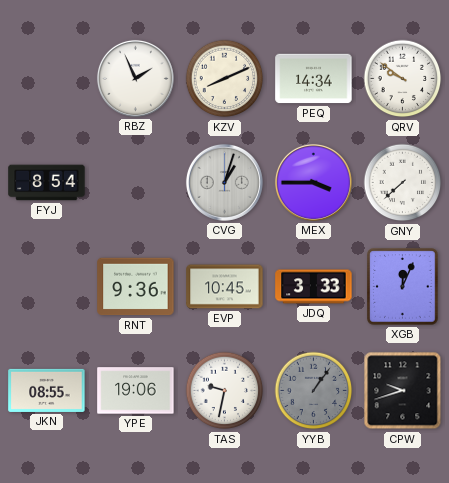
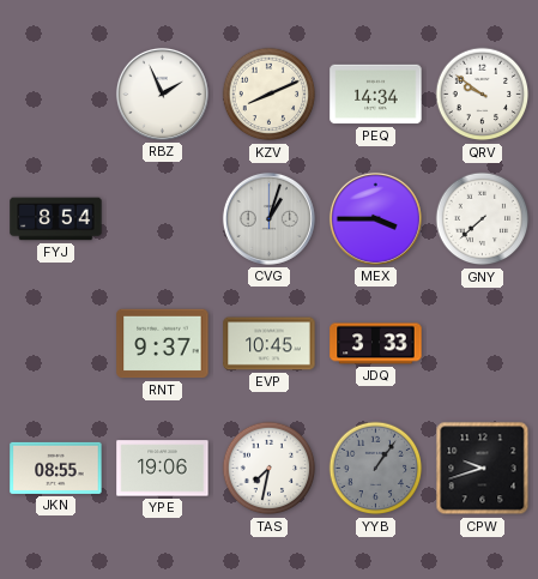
RNT: 9:36 -> 9:37
XGB: 12:04 -> none
TAS: 9:32 -> 7:32
